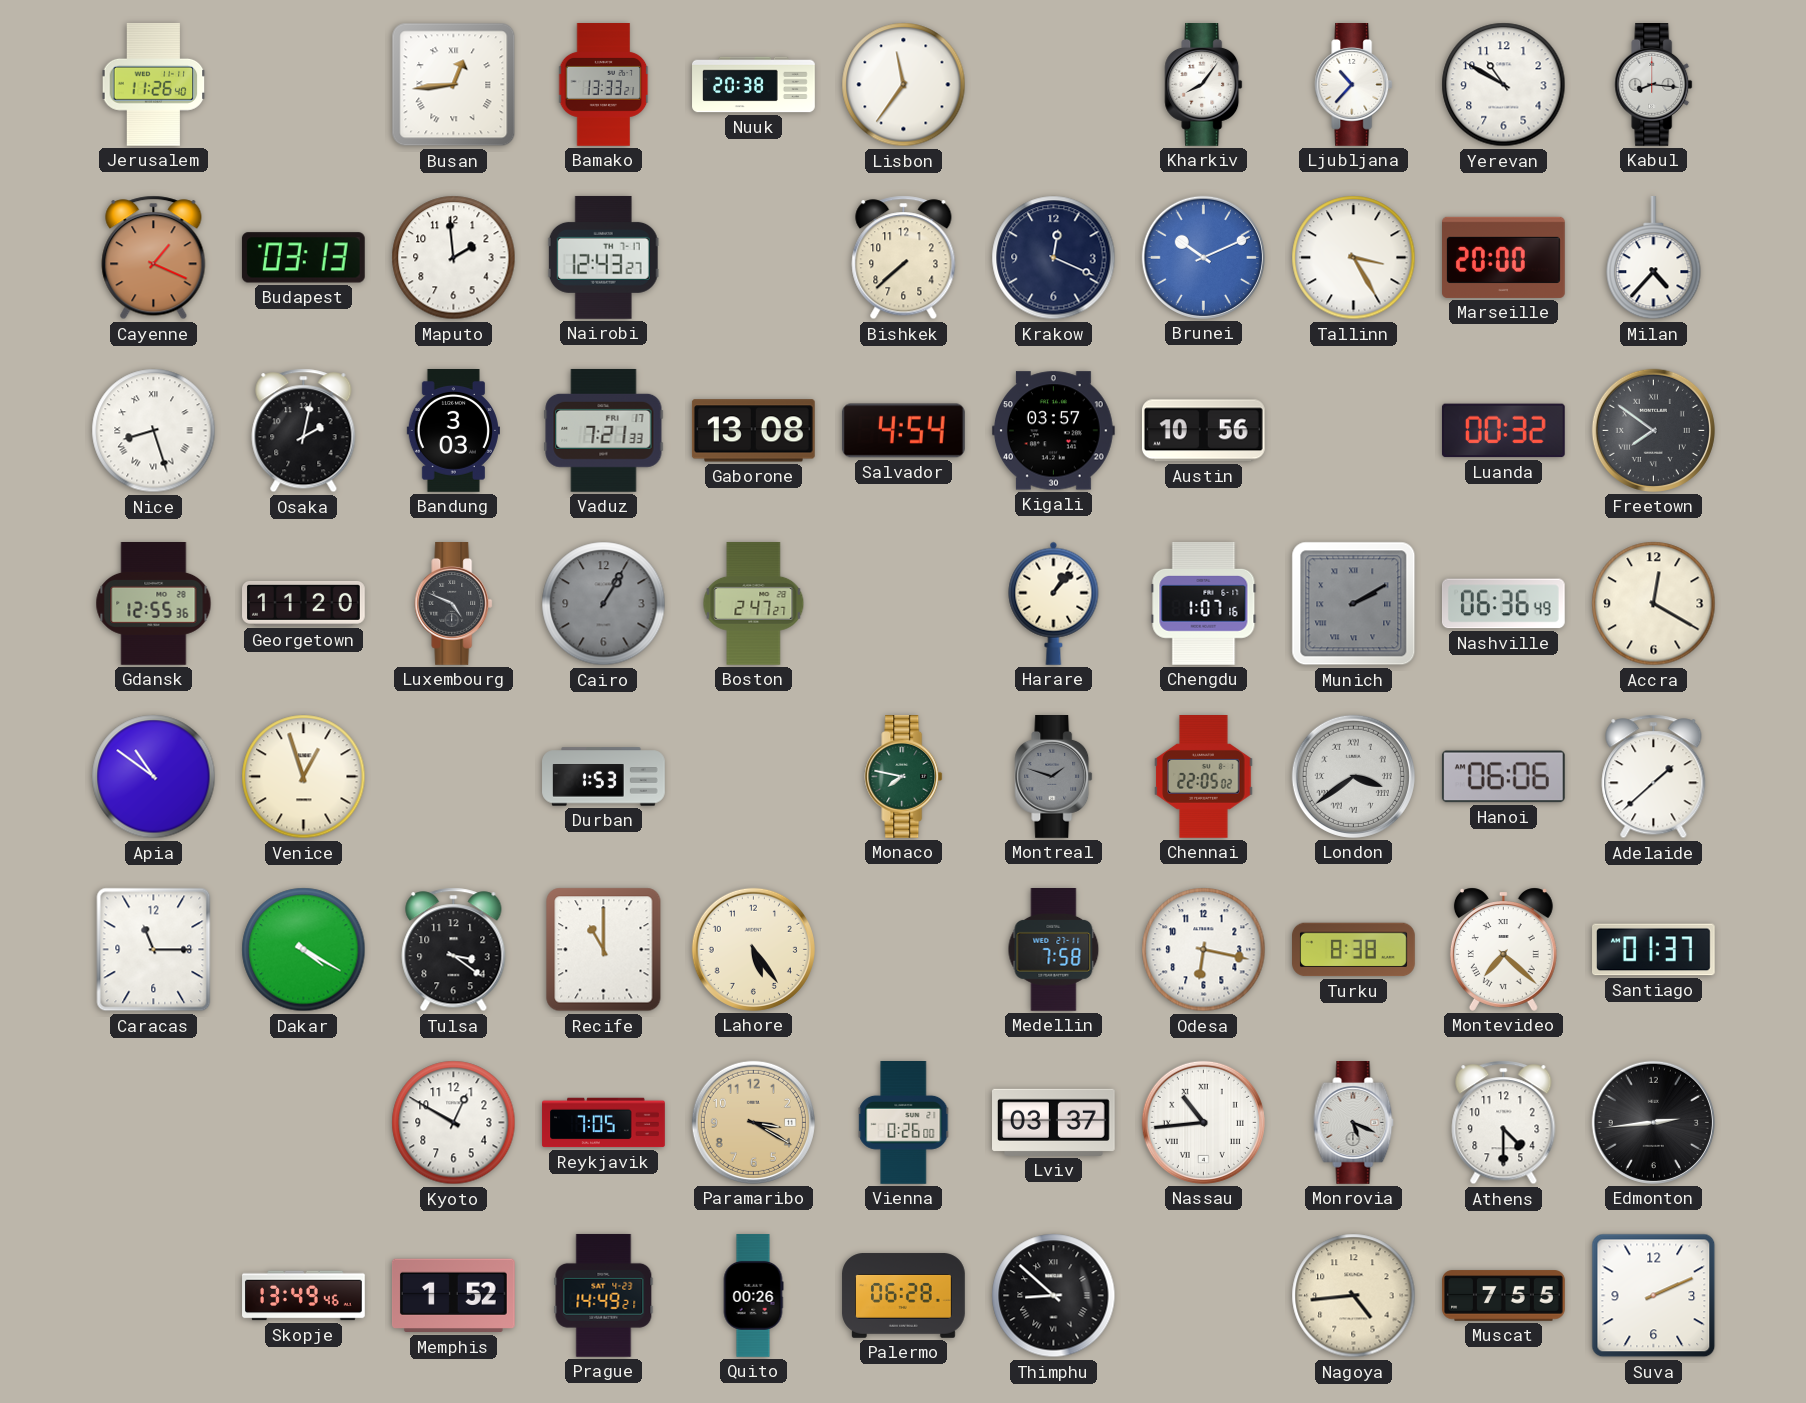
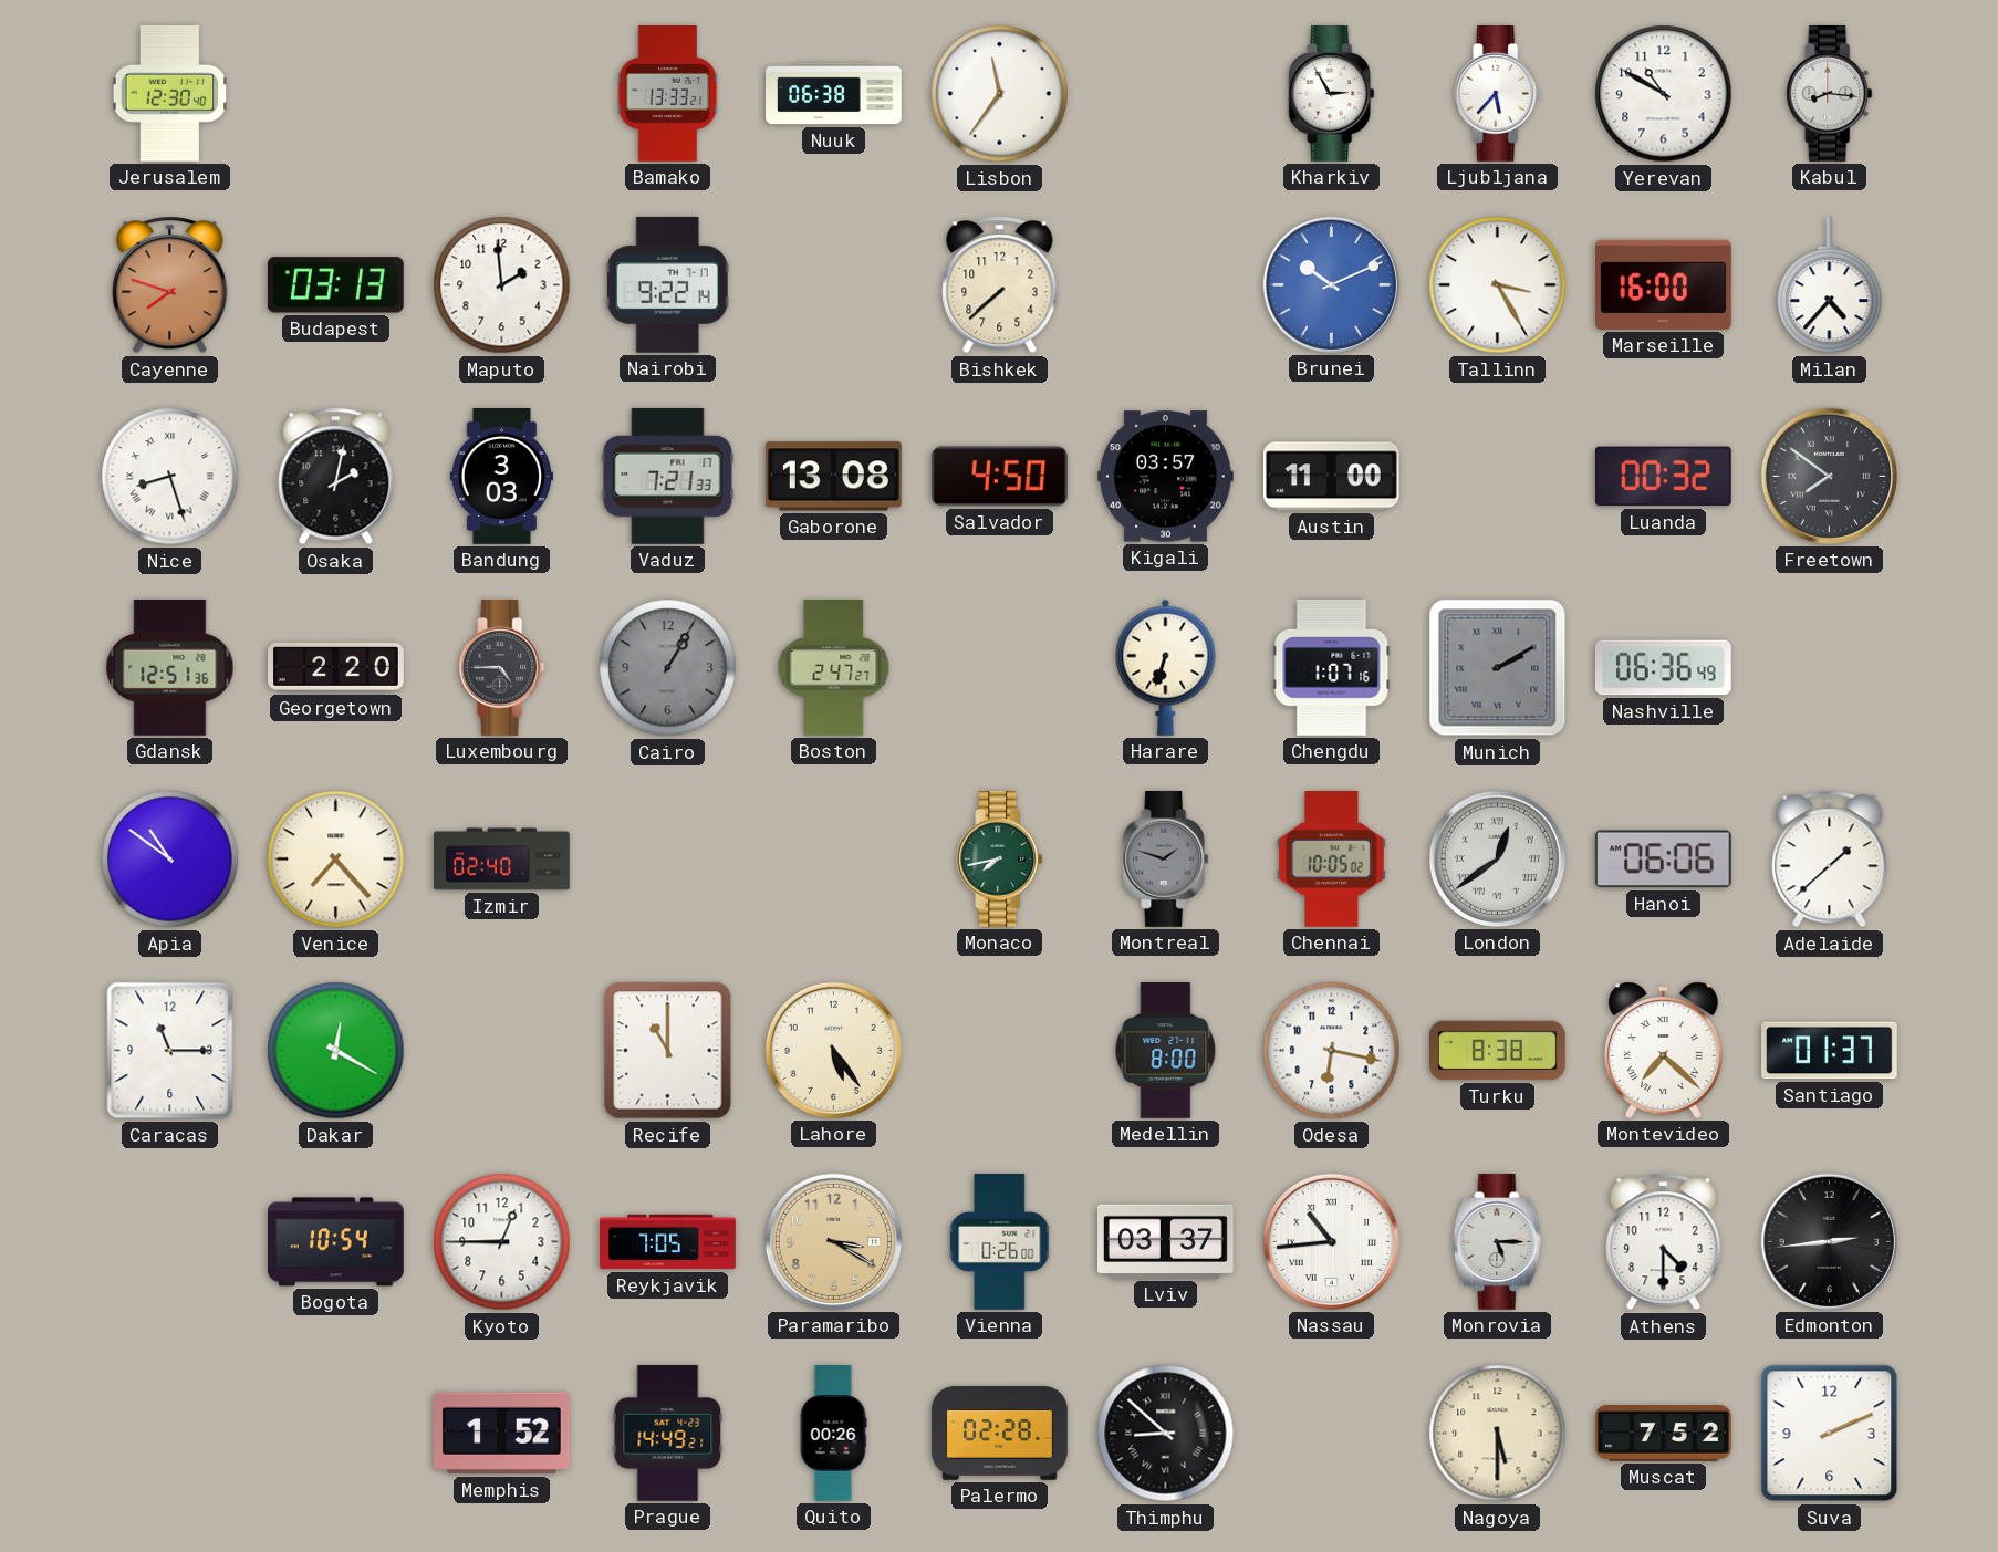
Jerusalem: 11:26 -> 12:30
Busan: 12:44 -> none
Nuuk: 20:38 -> 06:38
Kharkiv: 8:06 -> 2:55
Ljubljana: 10:37 -> 5:37
Cayenne: 1:19 -> 7:48
Nairobi: 12:43 -> 9:22
Krakow: 12:19 -> none
Marseille: 20:00 -> 16:00
Salvador: 4:54 -> 4:50
Austin: 10:56 -> 11:00
Gdansk: 12:55 -> 12:51
Georgetown: 11:20 -> 2:20
Luxembourg: 4:49 -> 4:45
Harare: 1:07 -> 6:33
Accra: 12:20 -> none
Venice: 12:57 -> 7:23
Izmir: none -> 02:40
Durban: 1:53 -> none
Monaco: 7:47 -> 7:43
Chennai: 22:05 -> 10:05
London: 3:39 -> 12:39
Dakar: 4:20 -> 12:20
Tulsa: 3:21 -> none
Medellin: 7:58 -> 8:00
Bogota: none -> 10:54
Kyoto: 12:50 -> 12:45
Monrovia: 5:19 -> 5:15
Skopje: 13:49 -> none
Palermo: 06:28 -> 02:28
Nagoya: 4:44 -> 5:30
Muscat: 7:55 -> 7:52
